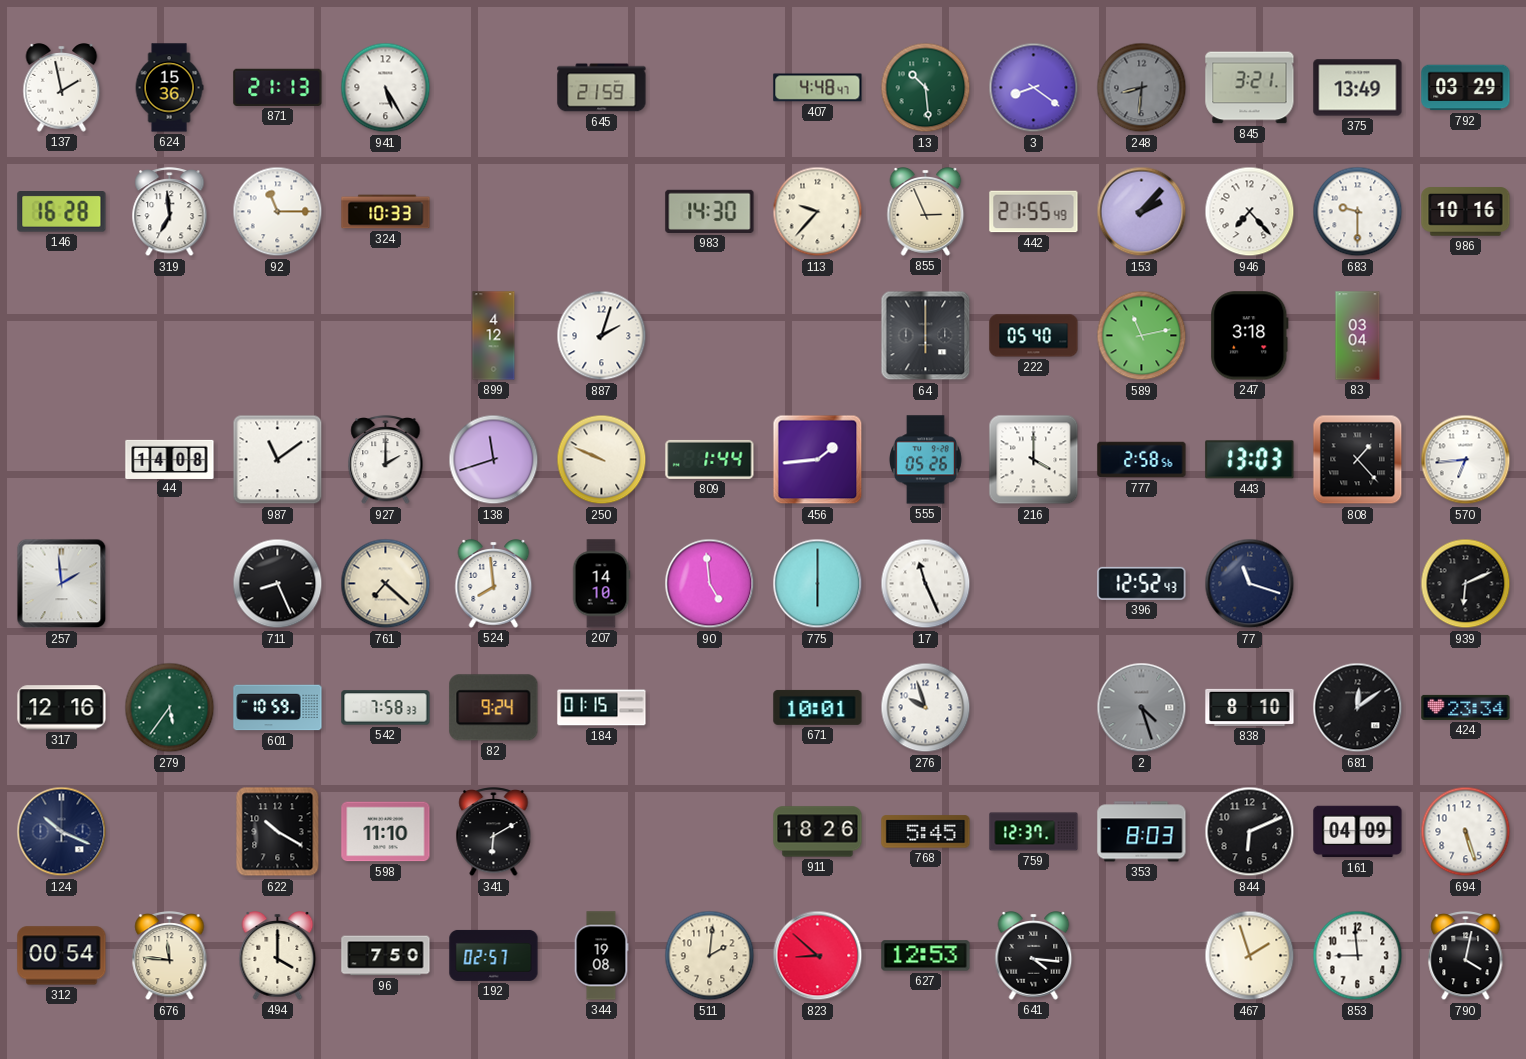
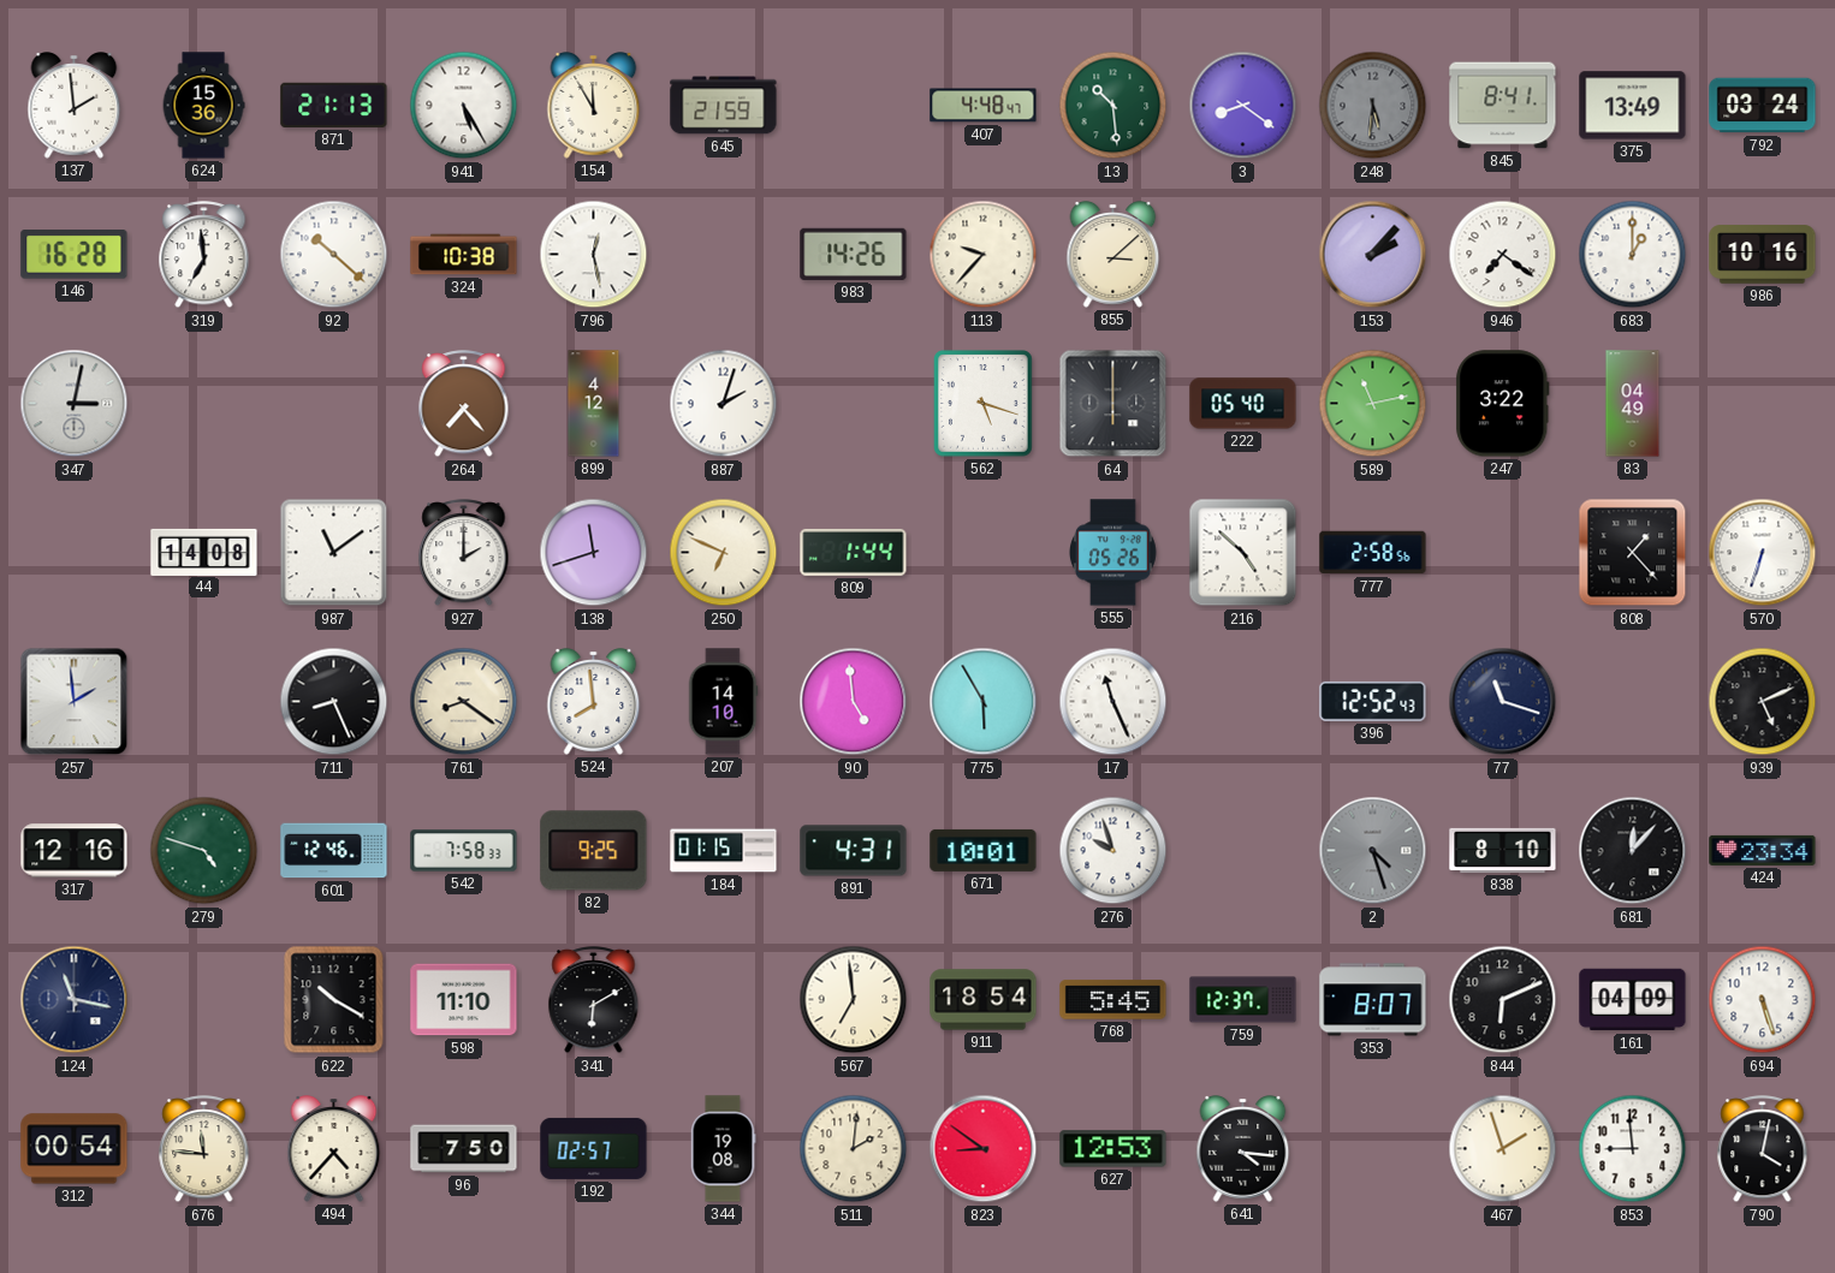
137: 1:58 -> 1:59
154: none -> 11:55
248: 8:31 -> 5:31
845: 3:21 -> 8:41
792: 03:29 -> 03:24
92: 11:15 -> 10:22
324: 10:33 -> 10:38
796: none -> 12:28
983: 14:30 -> 14:26
855: 2:56 -> 3:08
442: 21:55 -> none
946: 7:23 -> 7:21
683: 9:30 -> 1:00
347: none -> 3:02
264: none -> 7:23
562: none -> 5:18
247: 3:18 -> 3:22
83: 03:04 -> 04:49
250: 9:49 -> 6:49
456: 1:44 -> none
216: 4:00 -> 4:52
443: 13:03 -> none
570: 6:44 -> 6:33
761: 7:22 -> 8:21
775: 6:00 -> 5:55
939: 6:11 -> 5:11
279: 5:36 -> 4:48
601: 10:59 -> 12:46
82: 9:24 -> 9:25
891: none -> 4:31
681: 12:09 -> 12:07
124: 10:19 -> 11:17
567: none -> 6:59
911: 18:26 -> 18:54
353: 8:03 -> 8:07
494: 4:00 -> 4:37
823: 8:52 -> 8:51
